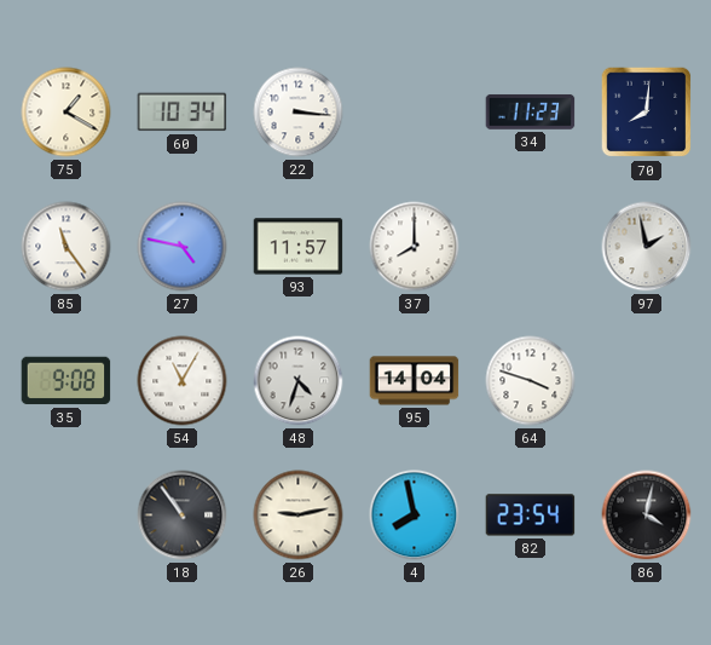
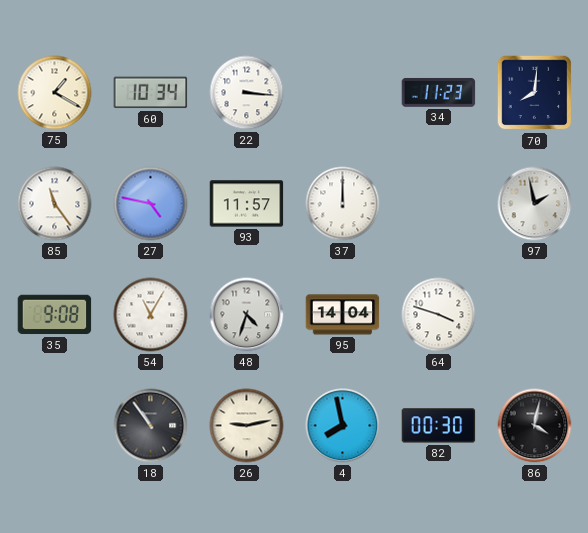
37: 8:00 -> 12:00
82: 23:54 -> 00:30
